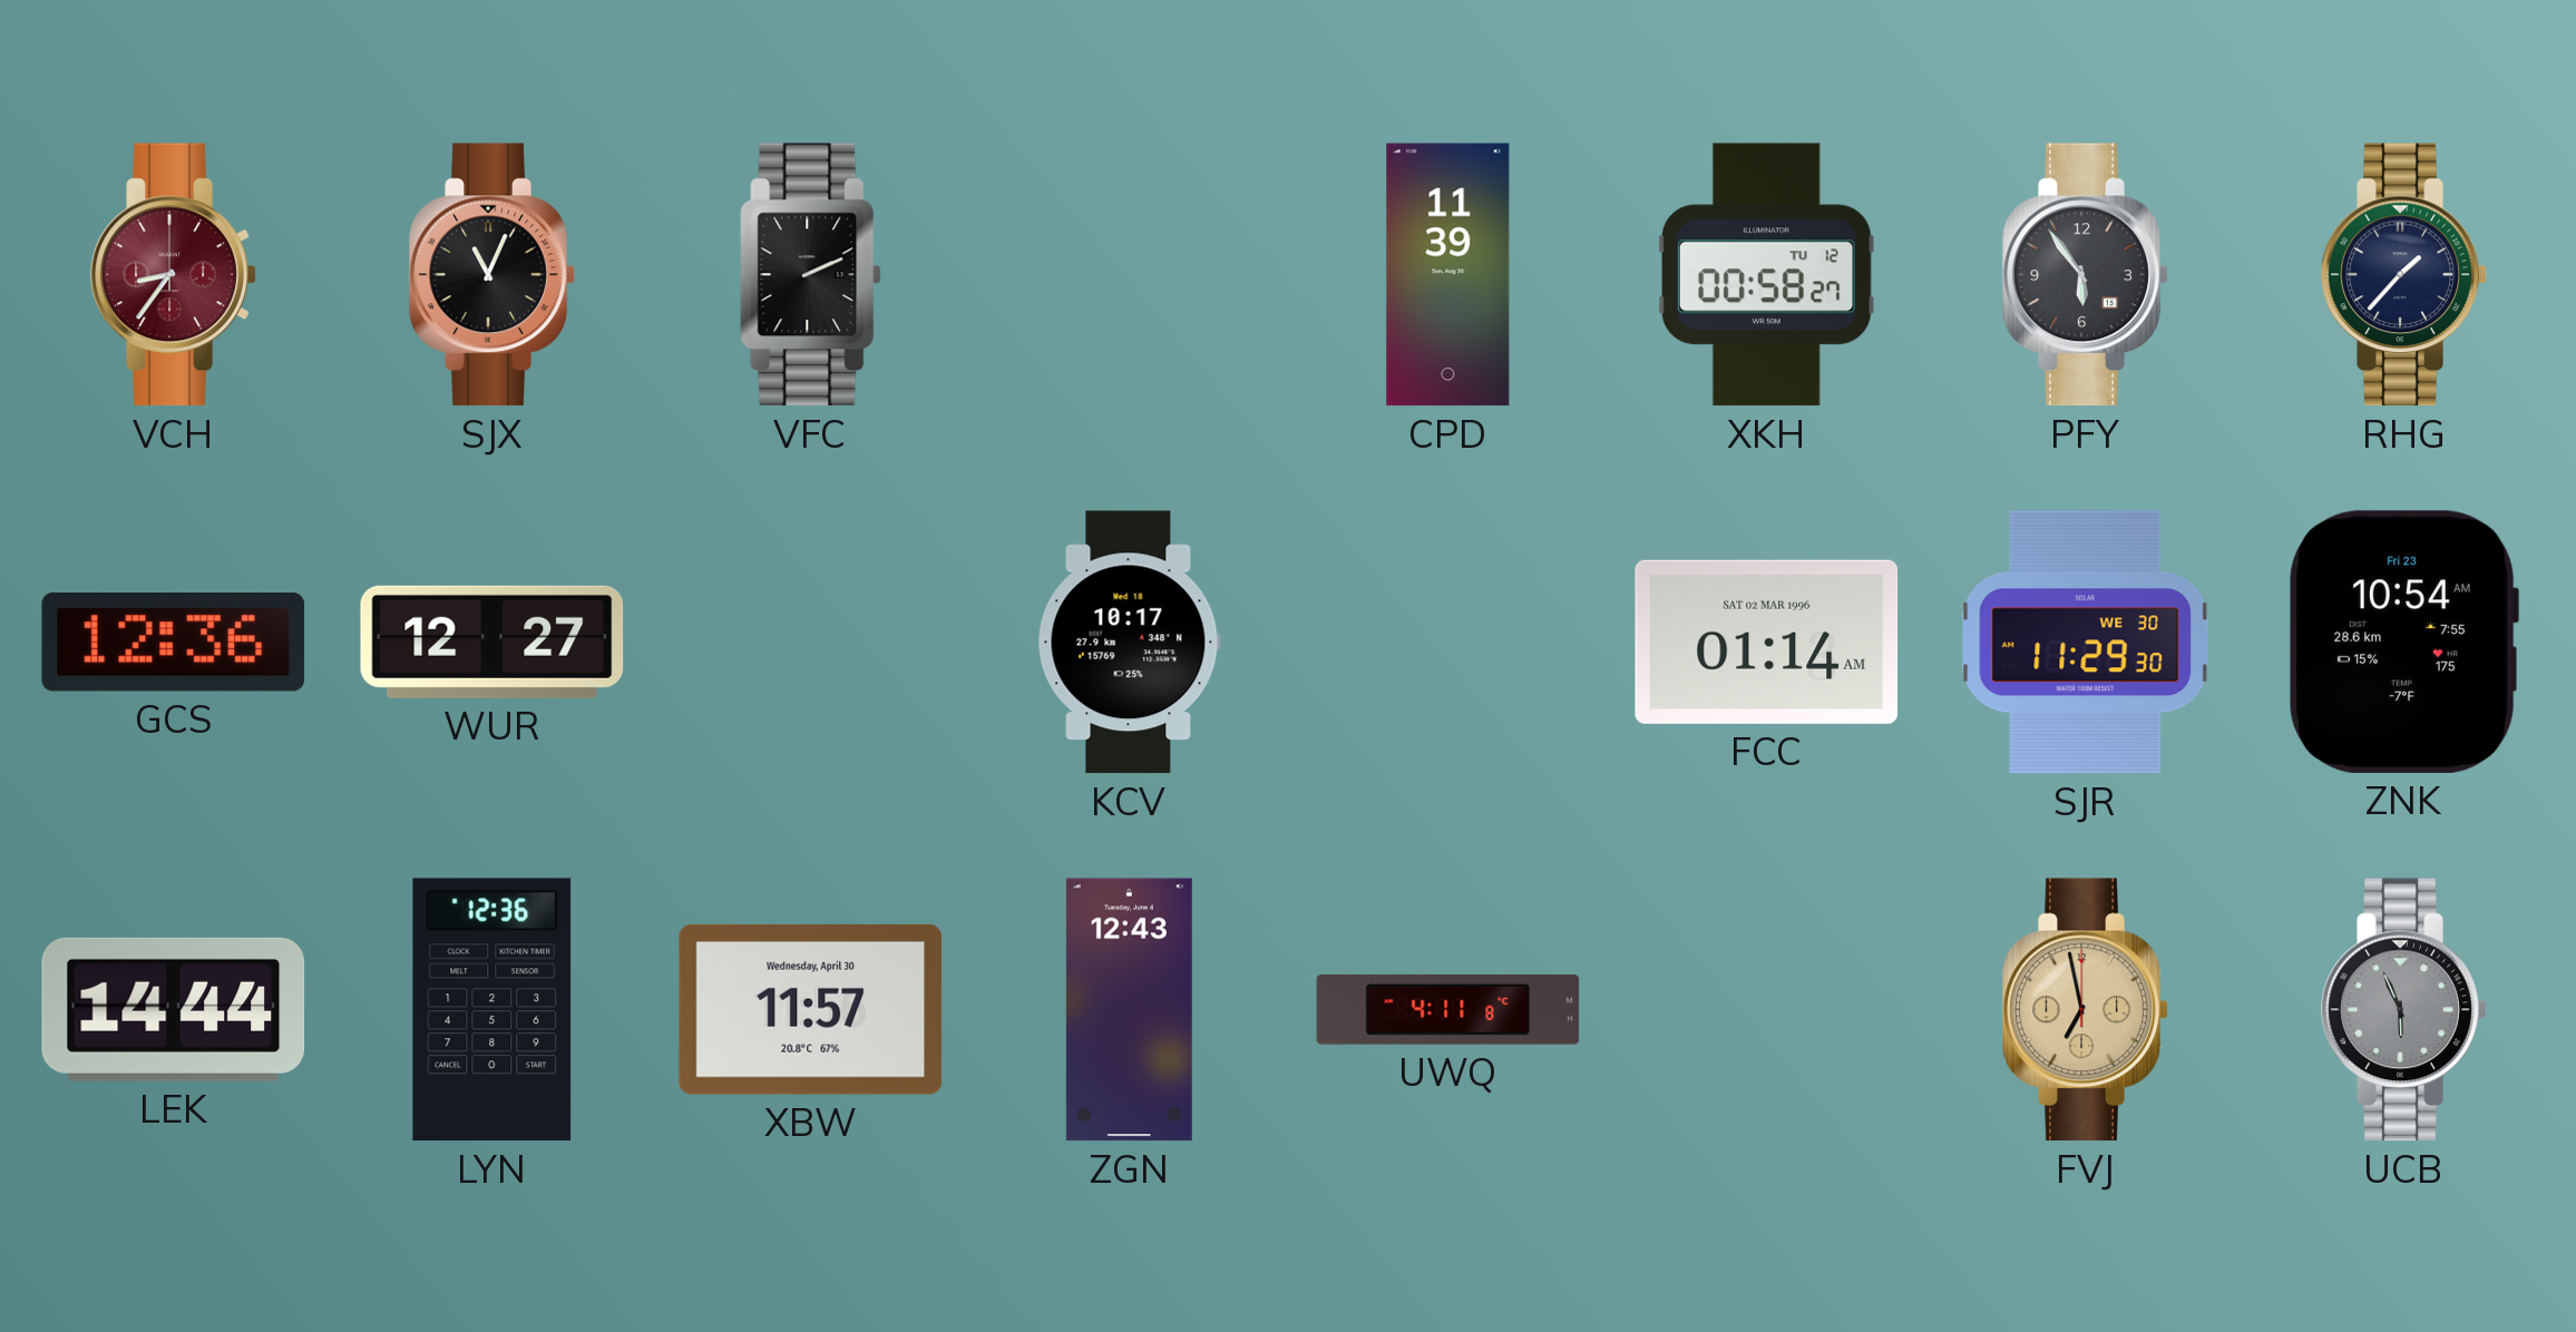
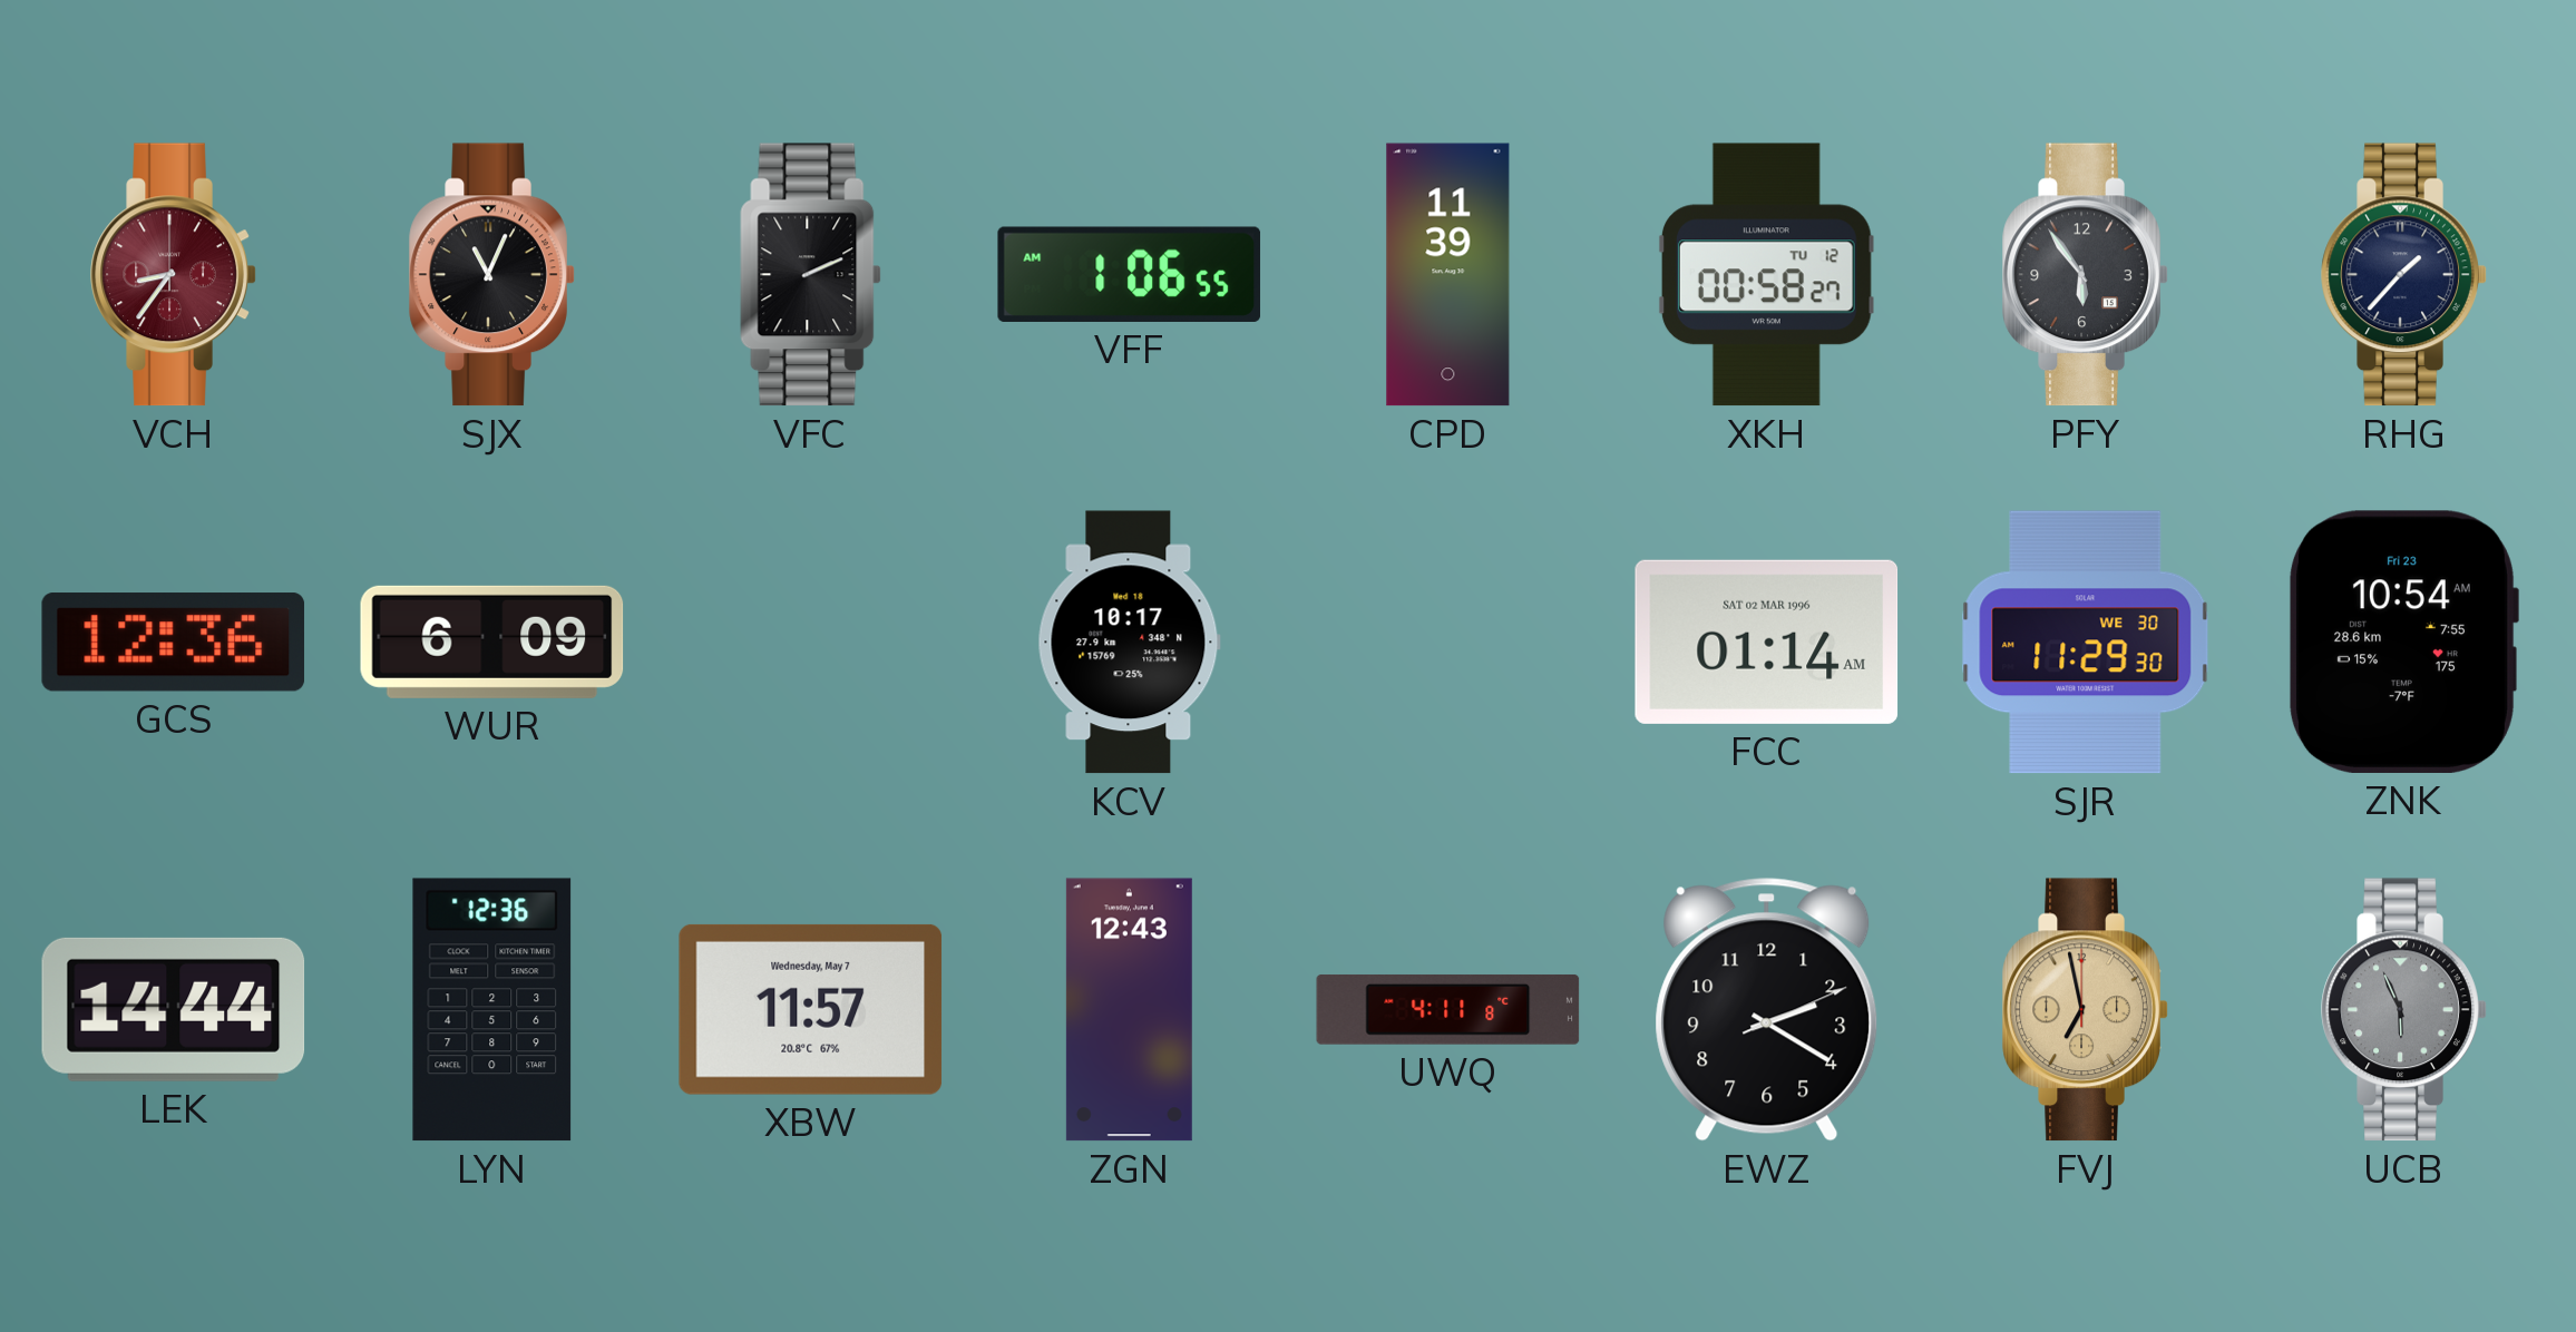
VFF: none -> 1:06
WUR: 12:27 -> 6:09
XBW date: Wednesday, April 30 -> Wednesday, May 7
EWZ: none -> 2:20
